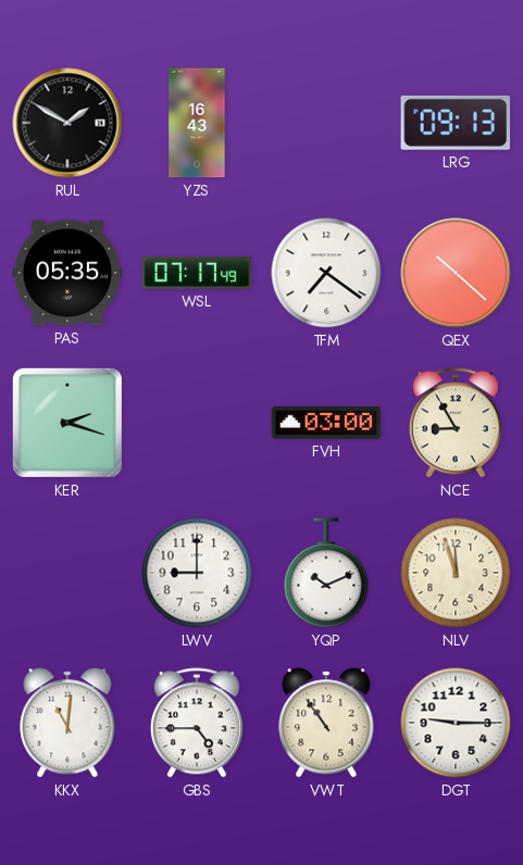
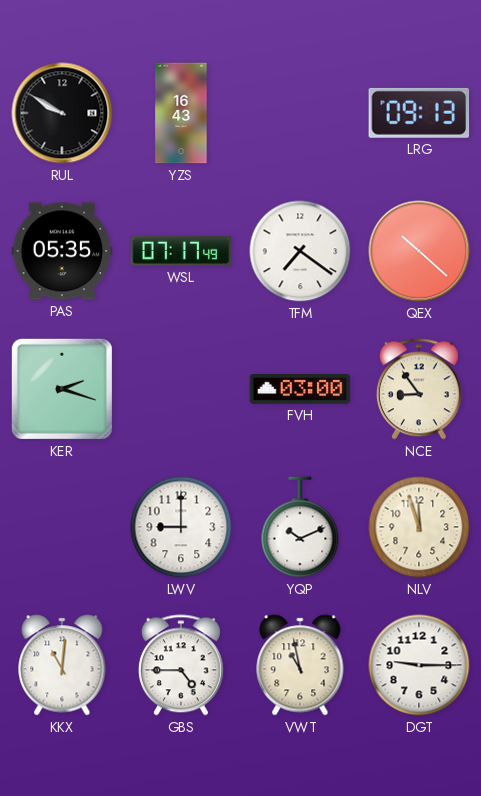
RUL: 1:50 -> 9:50
NCE: 8:55 -> 8:54
VWT: 10:54 -> 10:58
